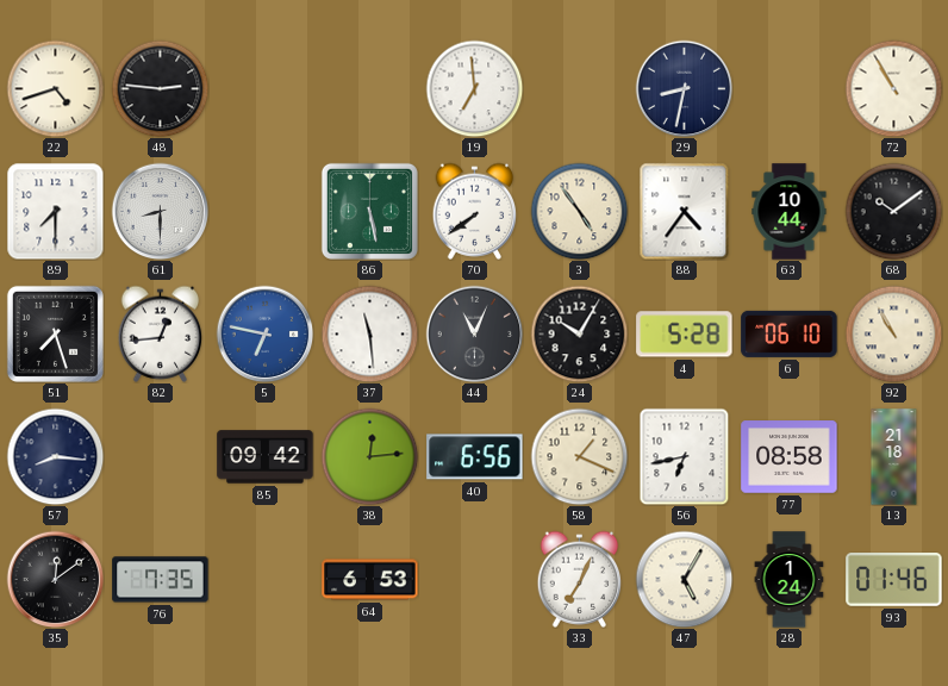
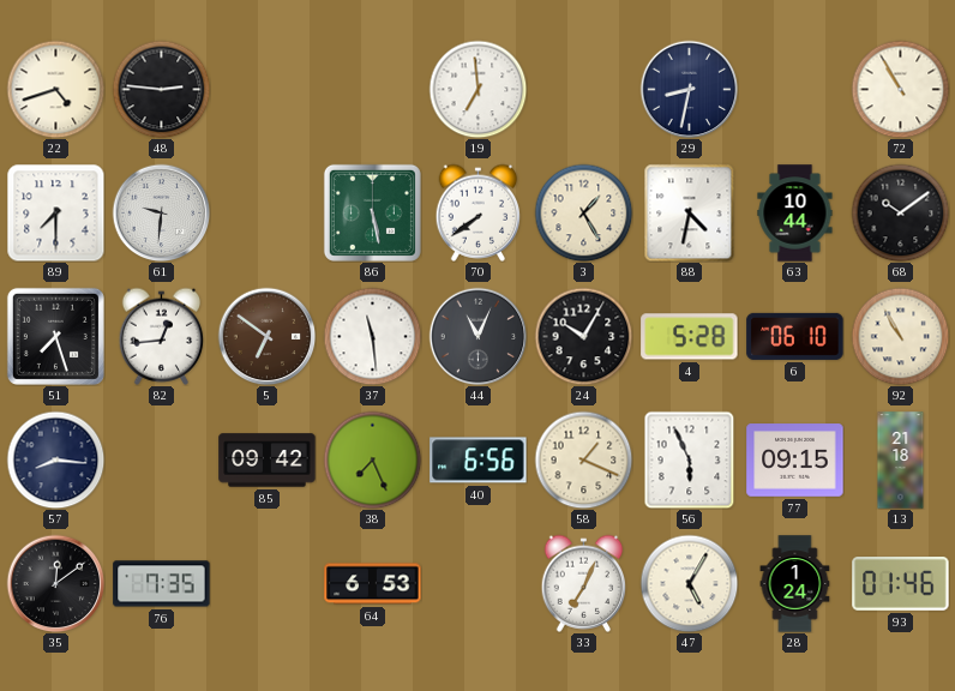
61: 8:30 -> 9:31
3: 4:54 -> 1:25
88: 4:36 -> 4:32
5: 6:47 -> 6:51
5 dial: blue -> brown
38: 12:14 -> 7:26
56: 6:43 -> 5:56
77: 08:58 -> 09:15
